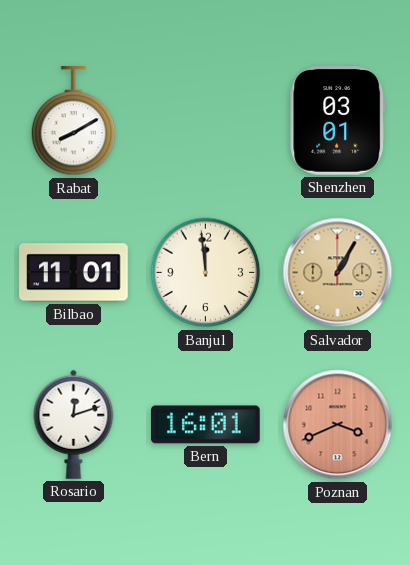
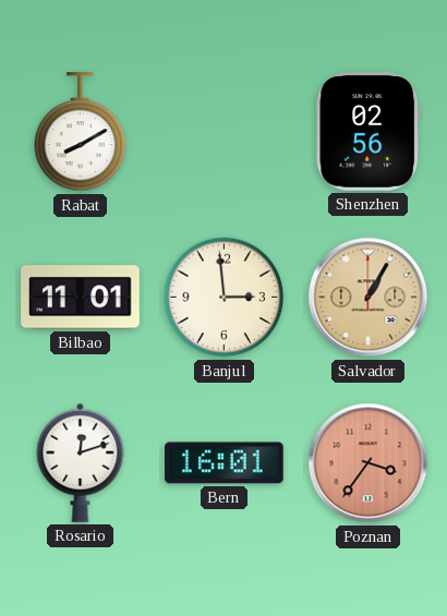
Shenzhen: 03:01 -> 02:56
Banjul: 11:59 -> 2:59
Poznan: 3:41 -> 3:36
